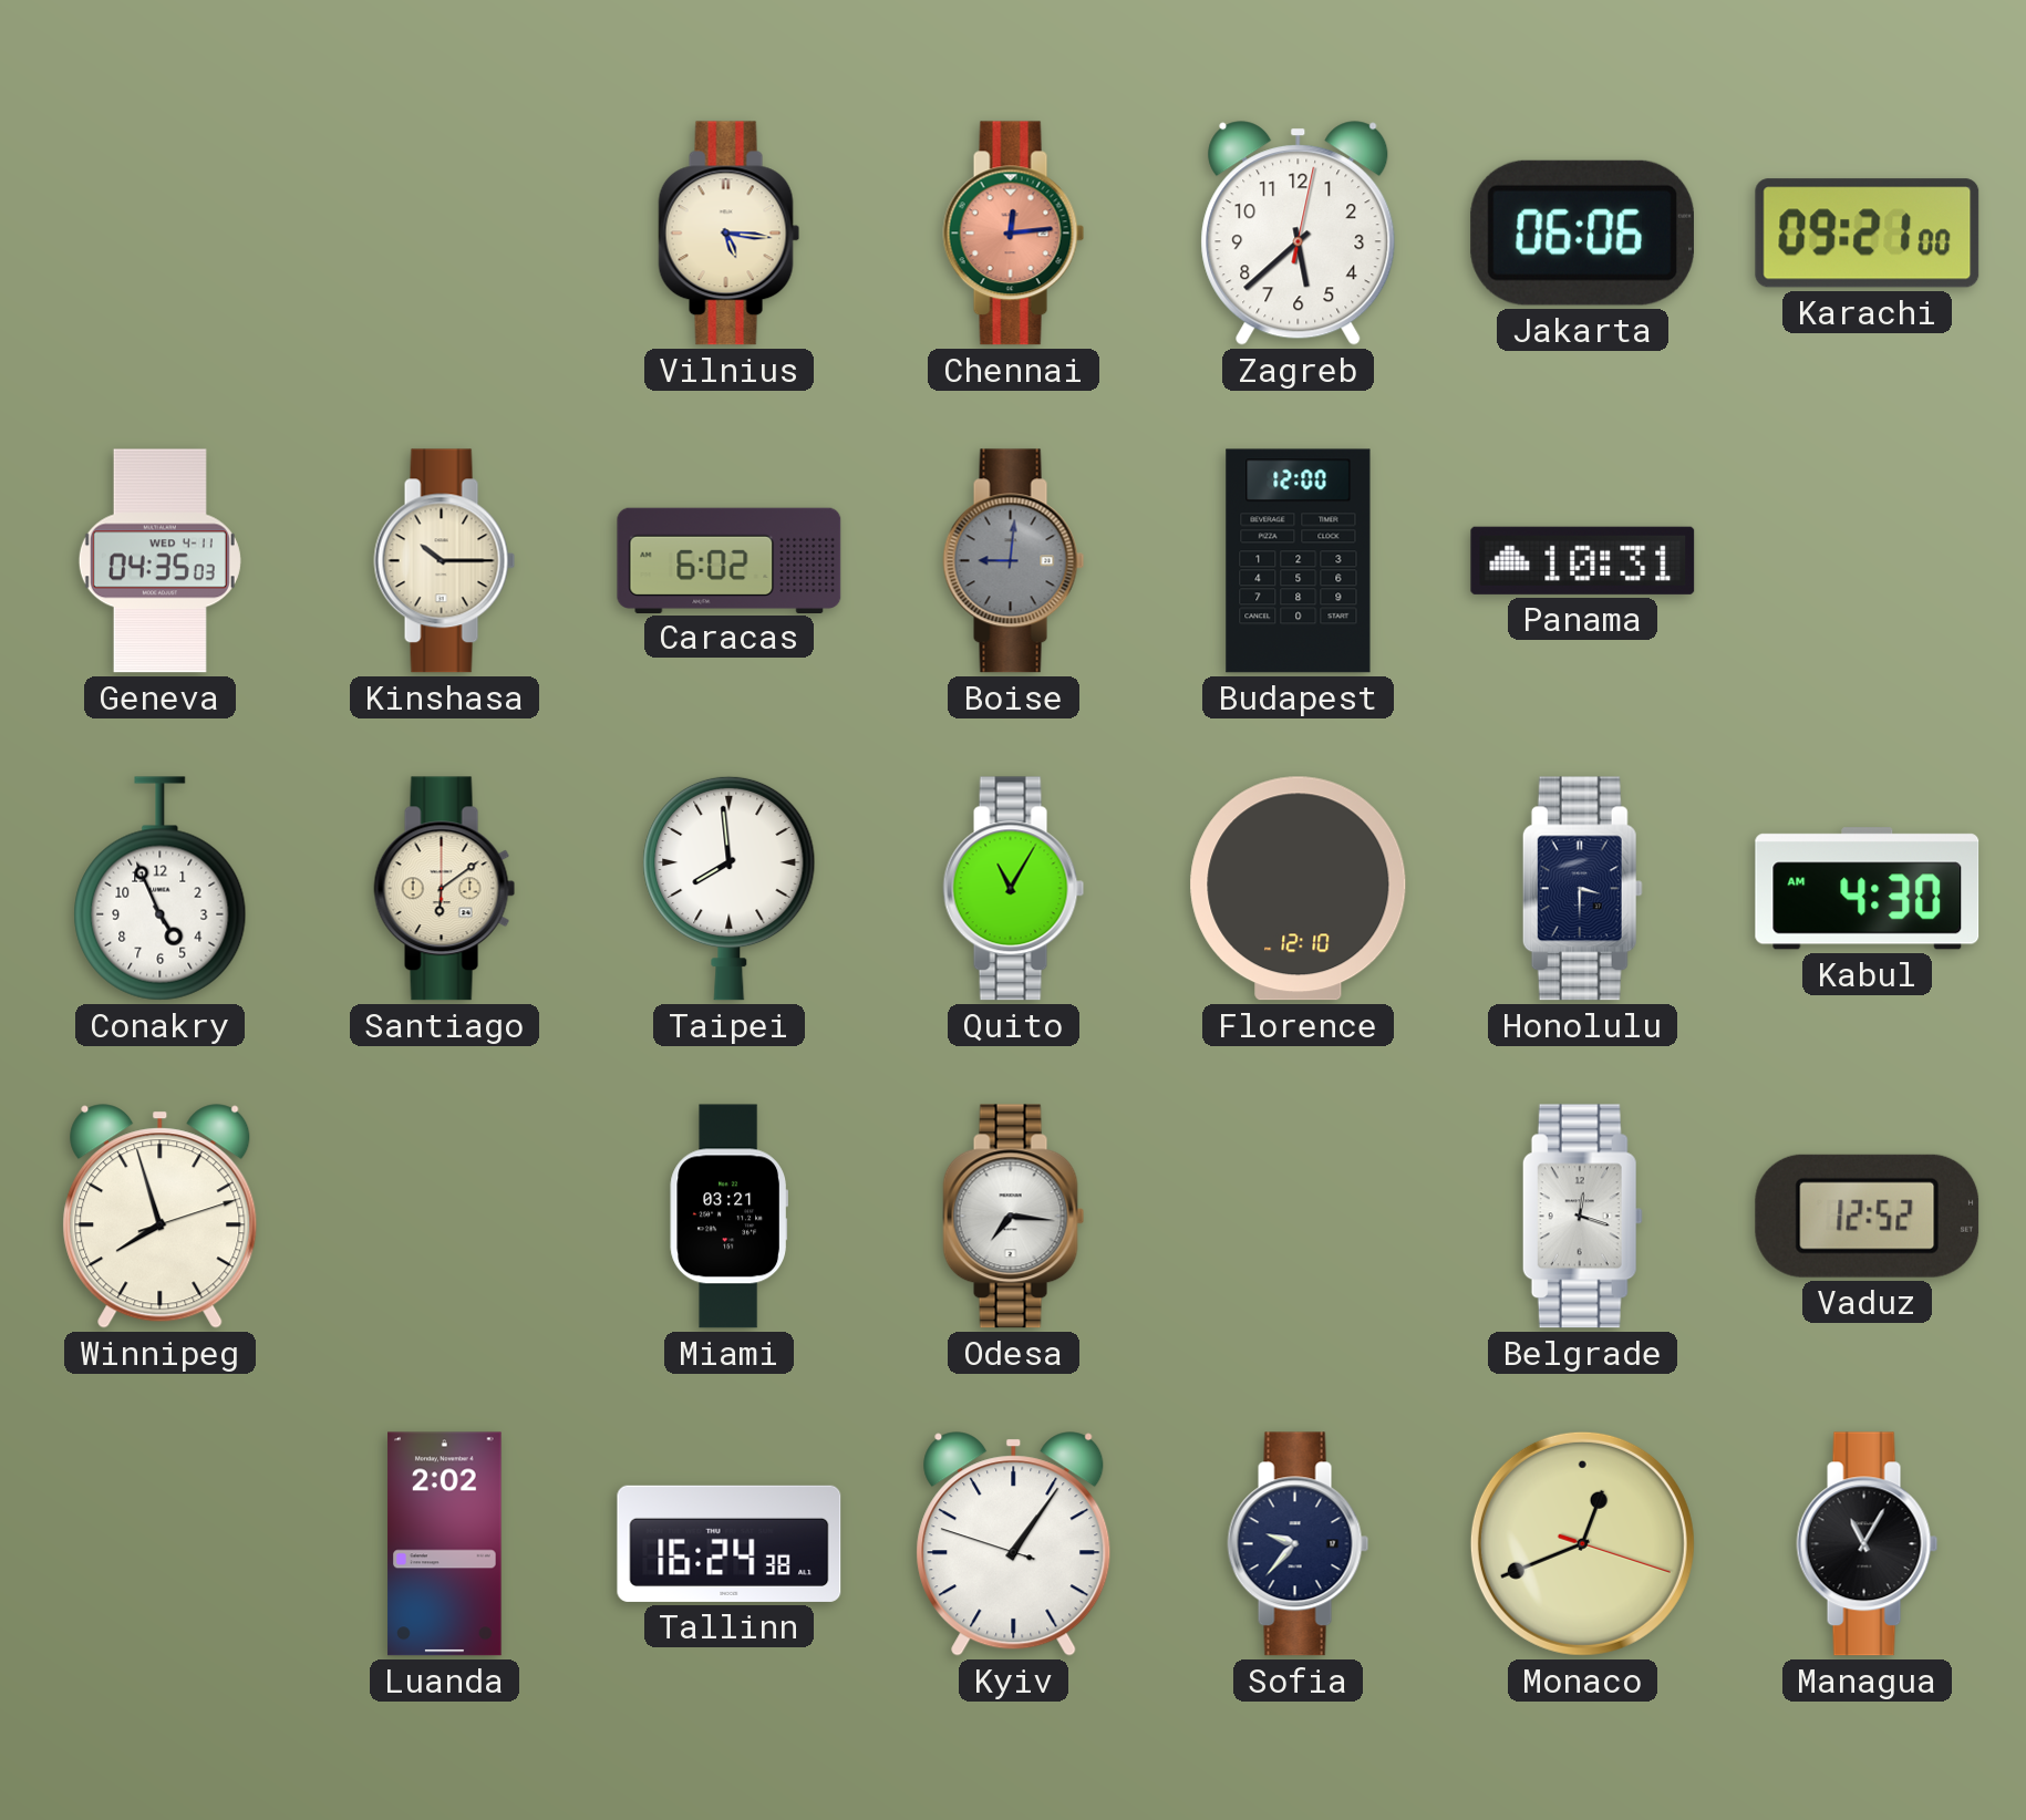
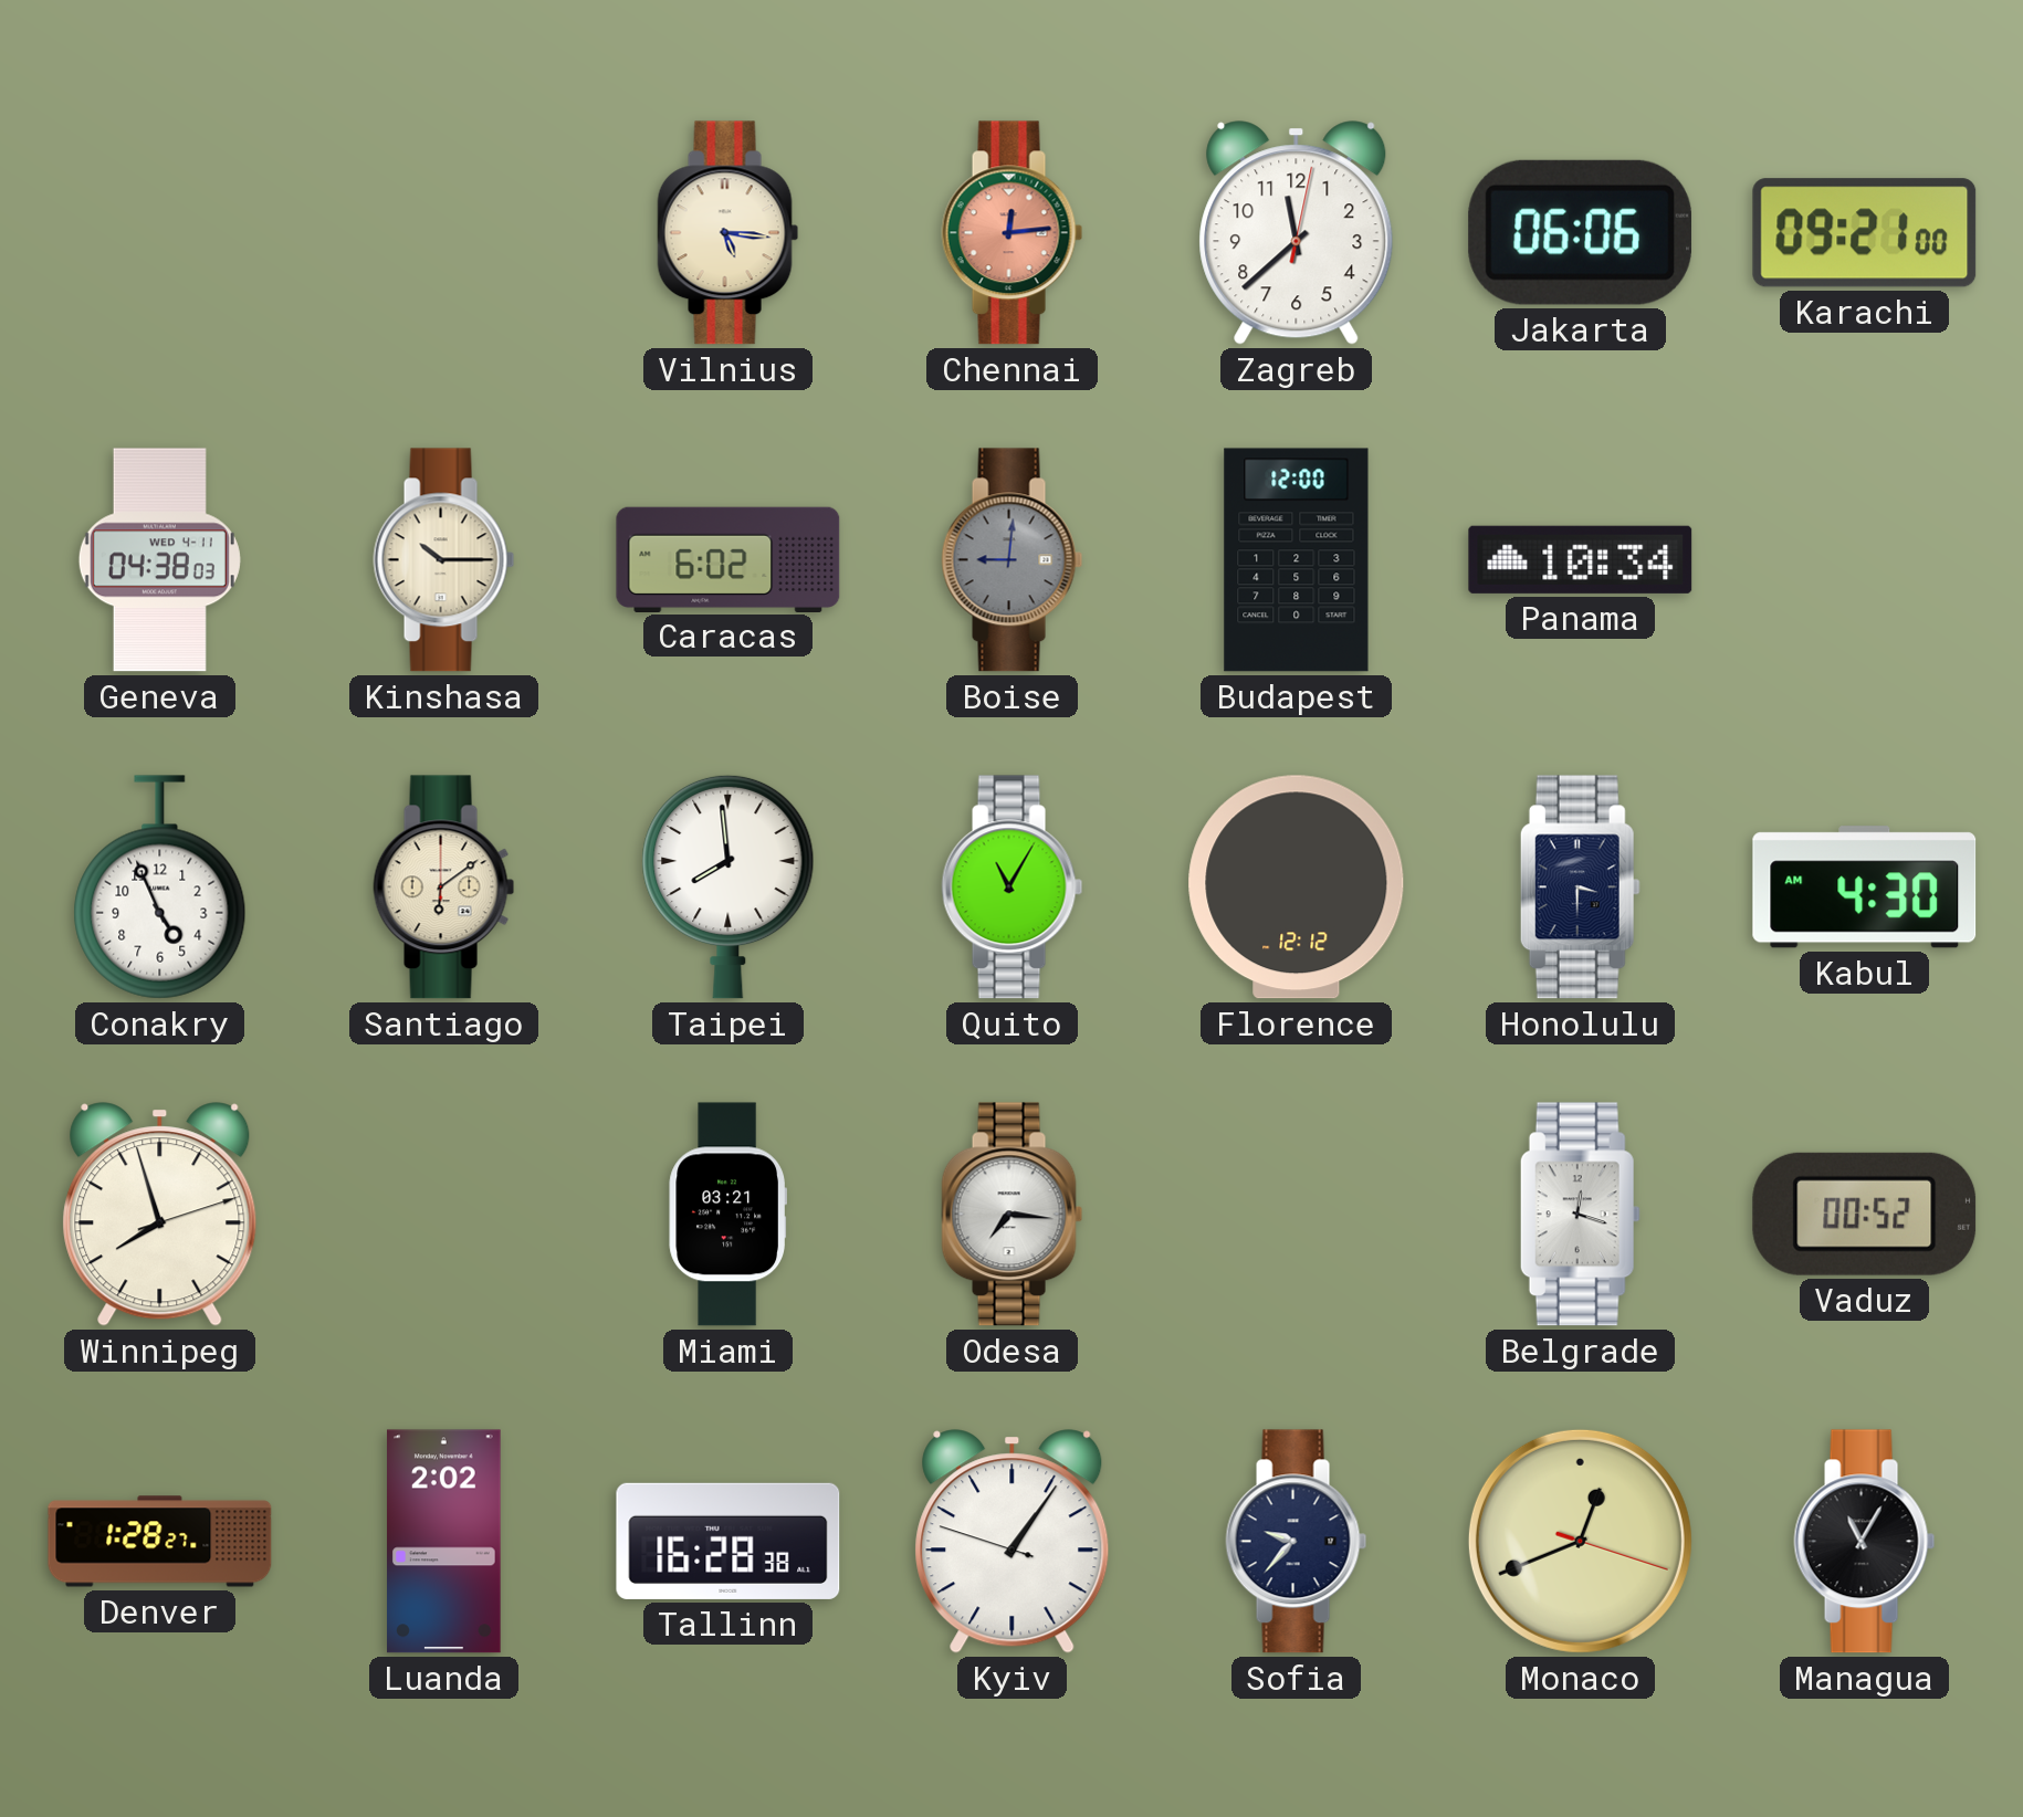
Zagreb: 5:38 -> 11:38
Geneva: 04:35 -> 04:38
Panama: 10:31 -> 10:34
Florence: 12:10 -> 12:12
Vaduz: 12:52 -> 00:52
Denver: none -> 1:28
Tallinn: 16:24 -> 16:28
